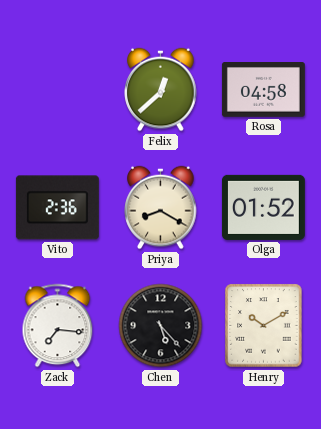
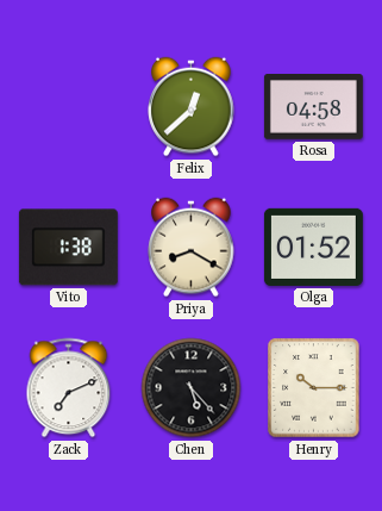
Vito: 2:36 -> 1:38
Zack: 7:16 -> 7:11
Henry: 10:10 -> 10:15
